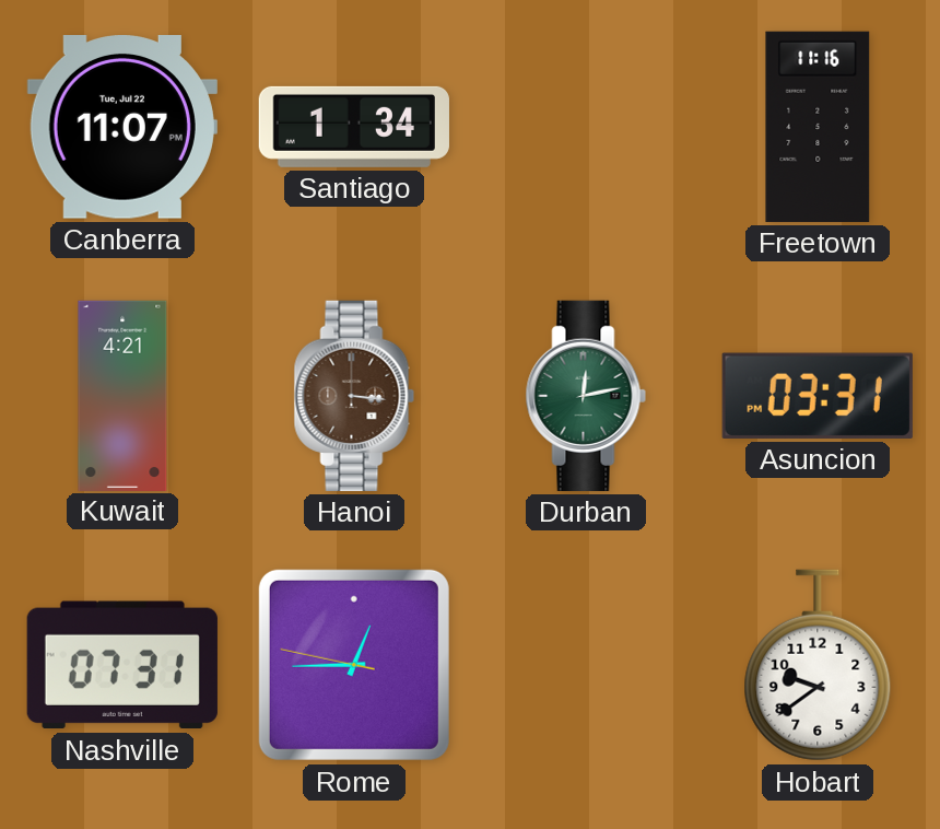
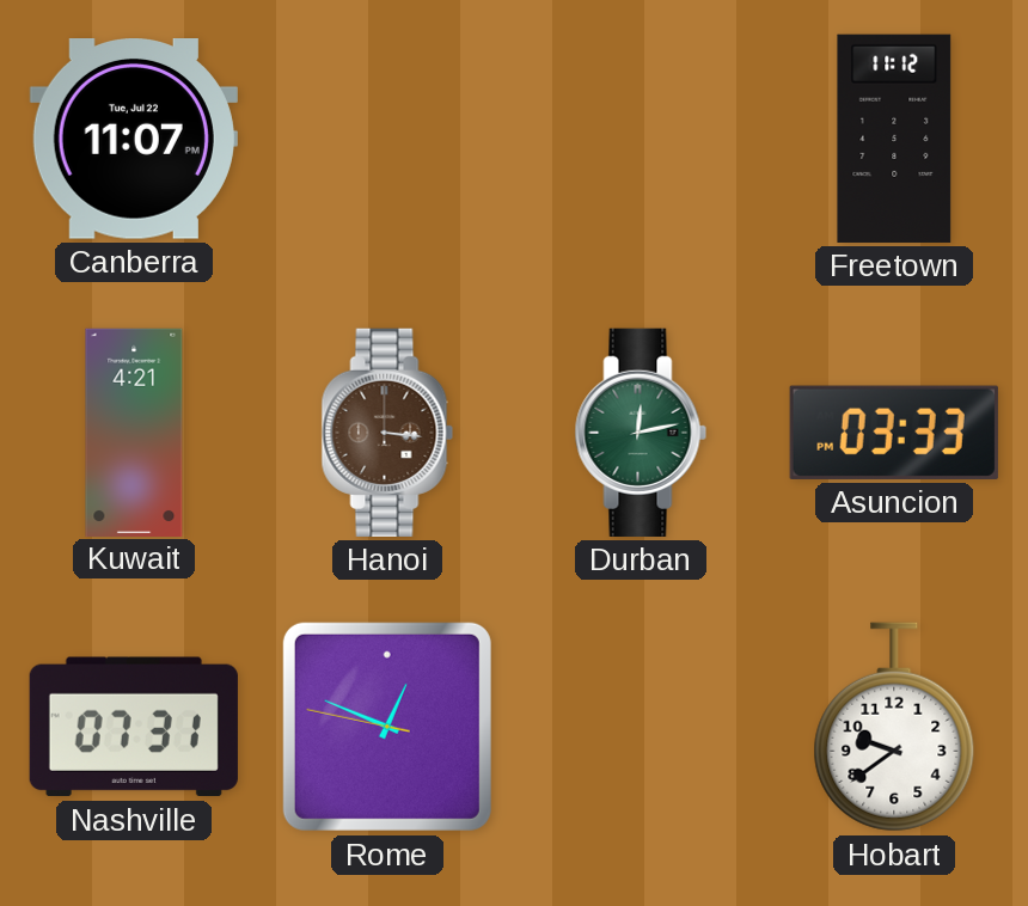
Santiago: 1:34 -> none
Freetown: 11:16 -> 11:12
Asuncion: 03:31 -> 03:33
Rome: 12:44 -> 12:48
